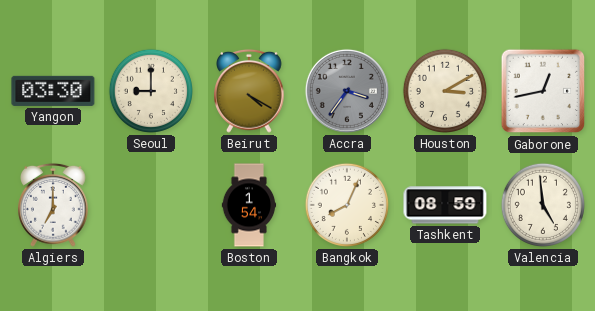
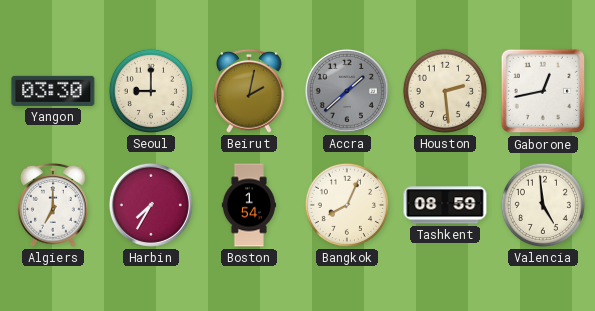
Beirut: 4:20 -> 2:02
Accra: 3:36 -> 1:38
Houston: 3:10 -> 2:29
Harbin: none -> 7:35
